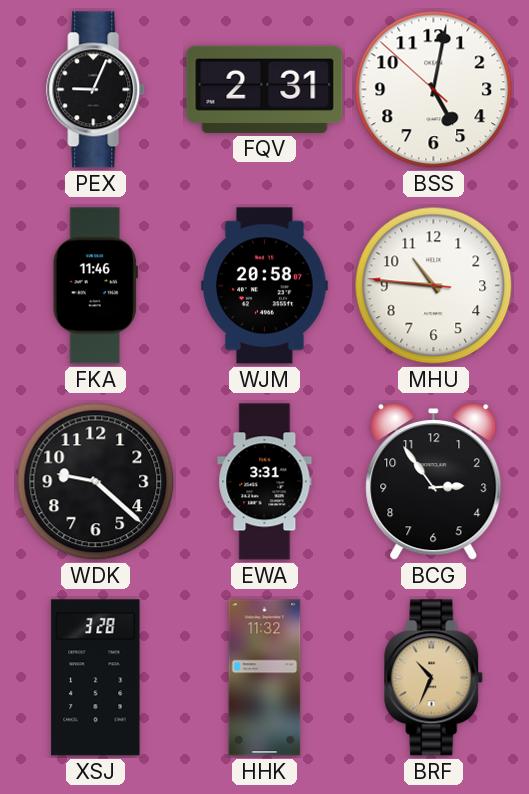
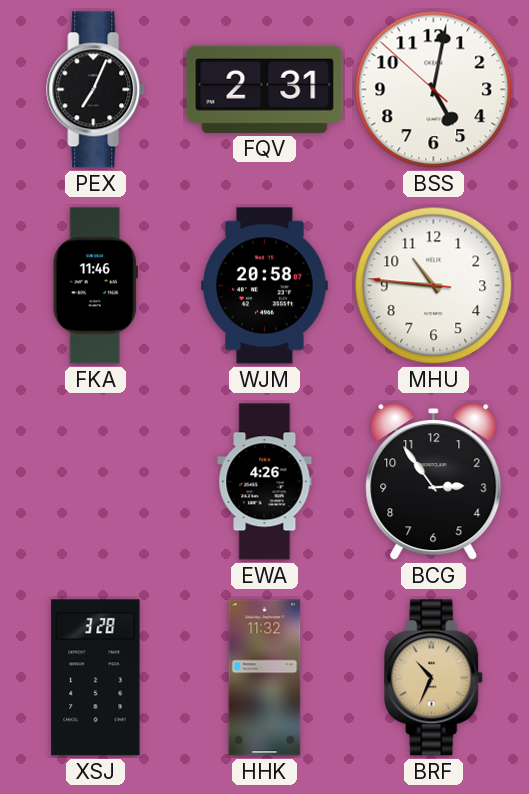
PEX: 9:04 -> 7:04
WDK: 9:22 -> none
EWA: 3:31 -> 4:26
